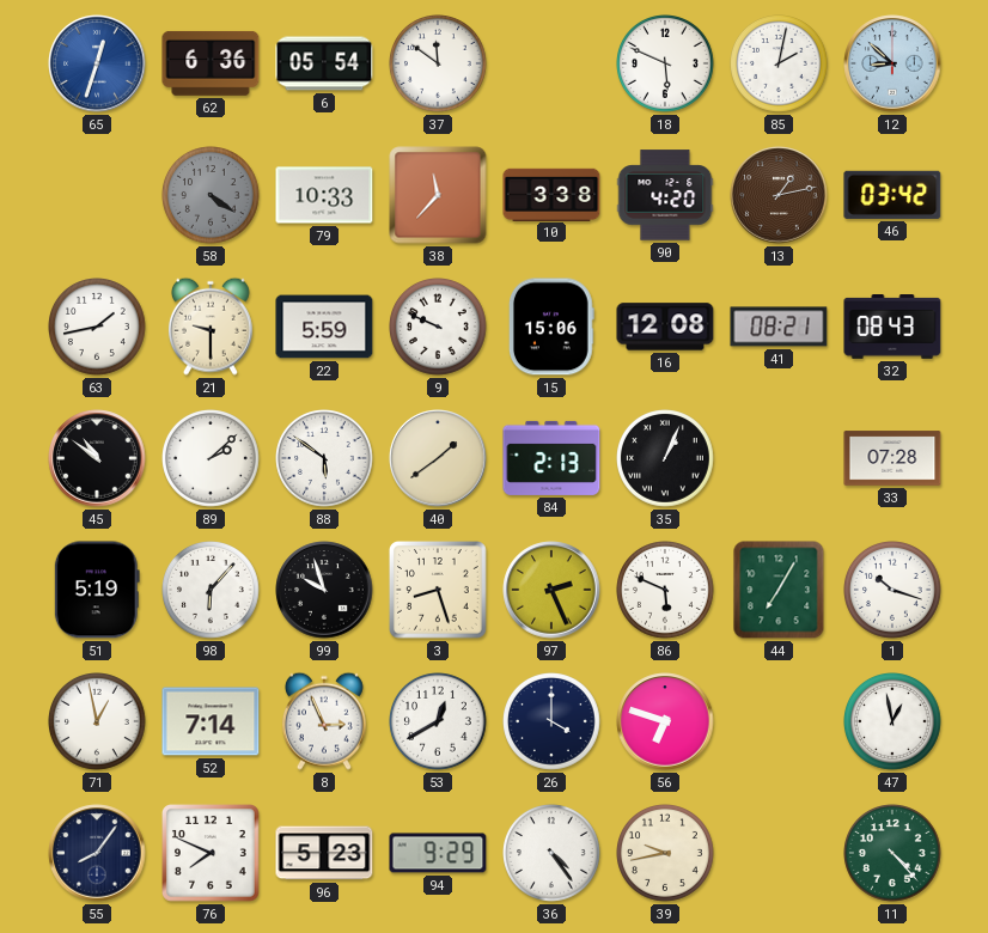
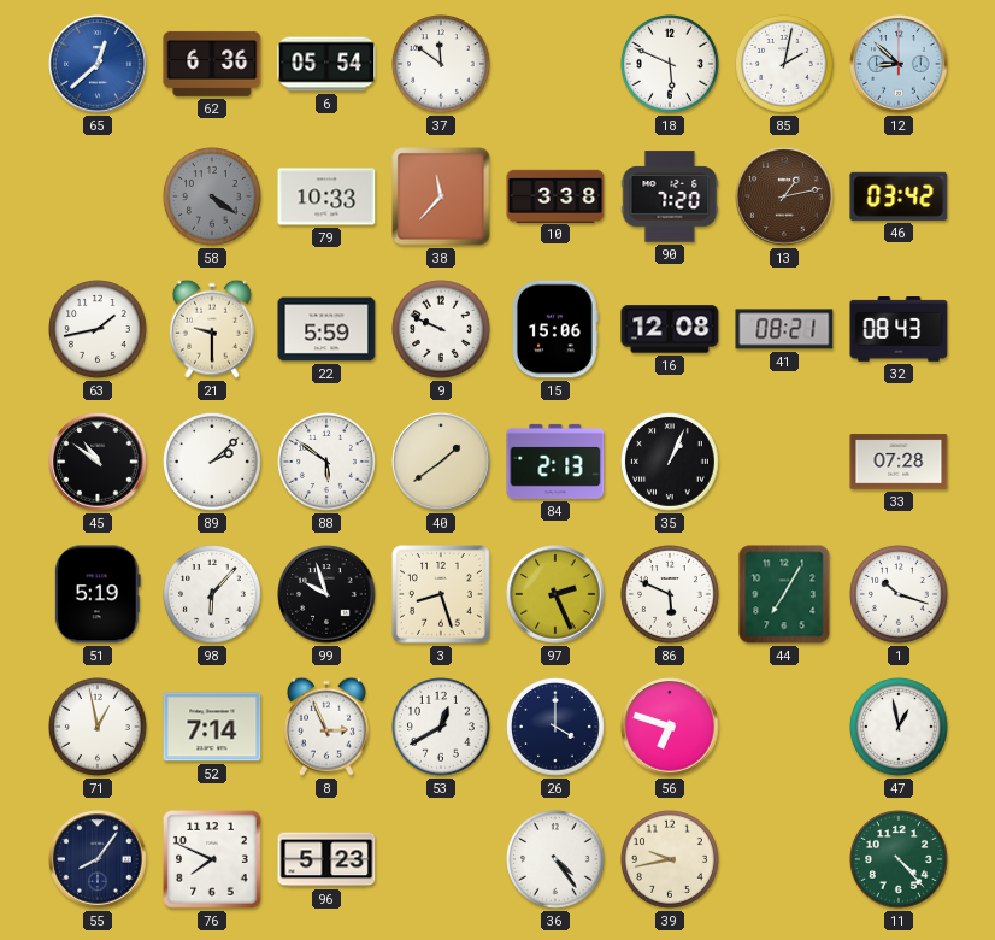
65: 12:33 -> 12:38
90: 4:20 -> 7:20
94: 9:29 -> none
